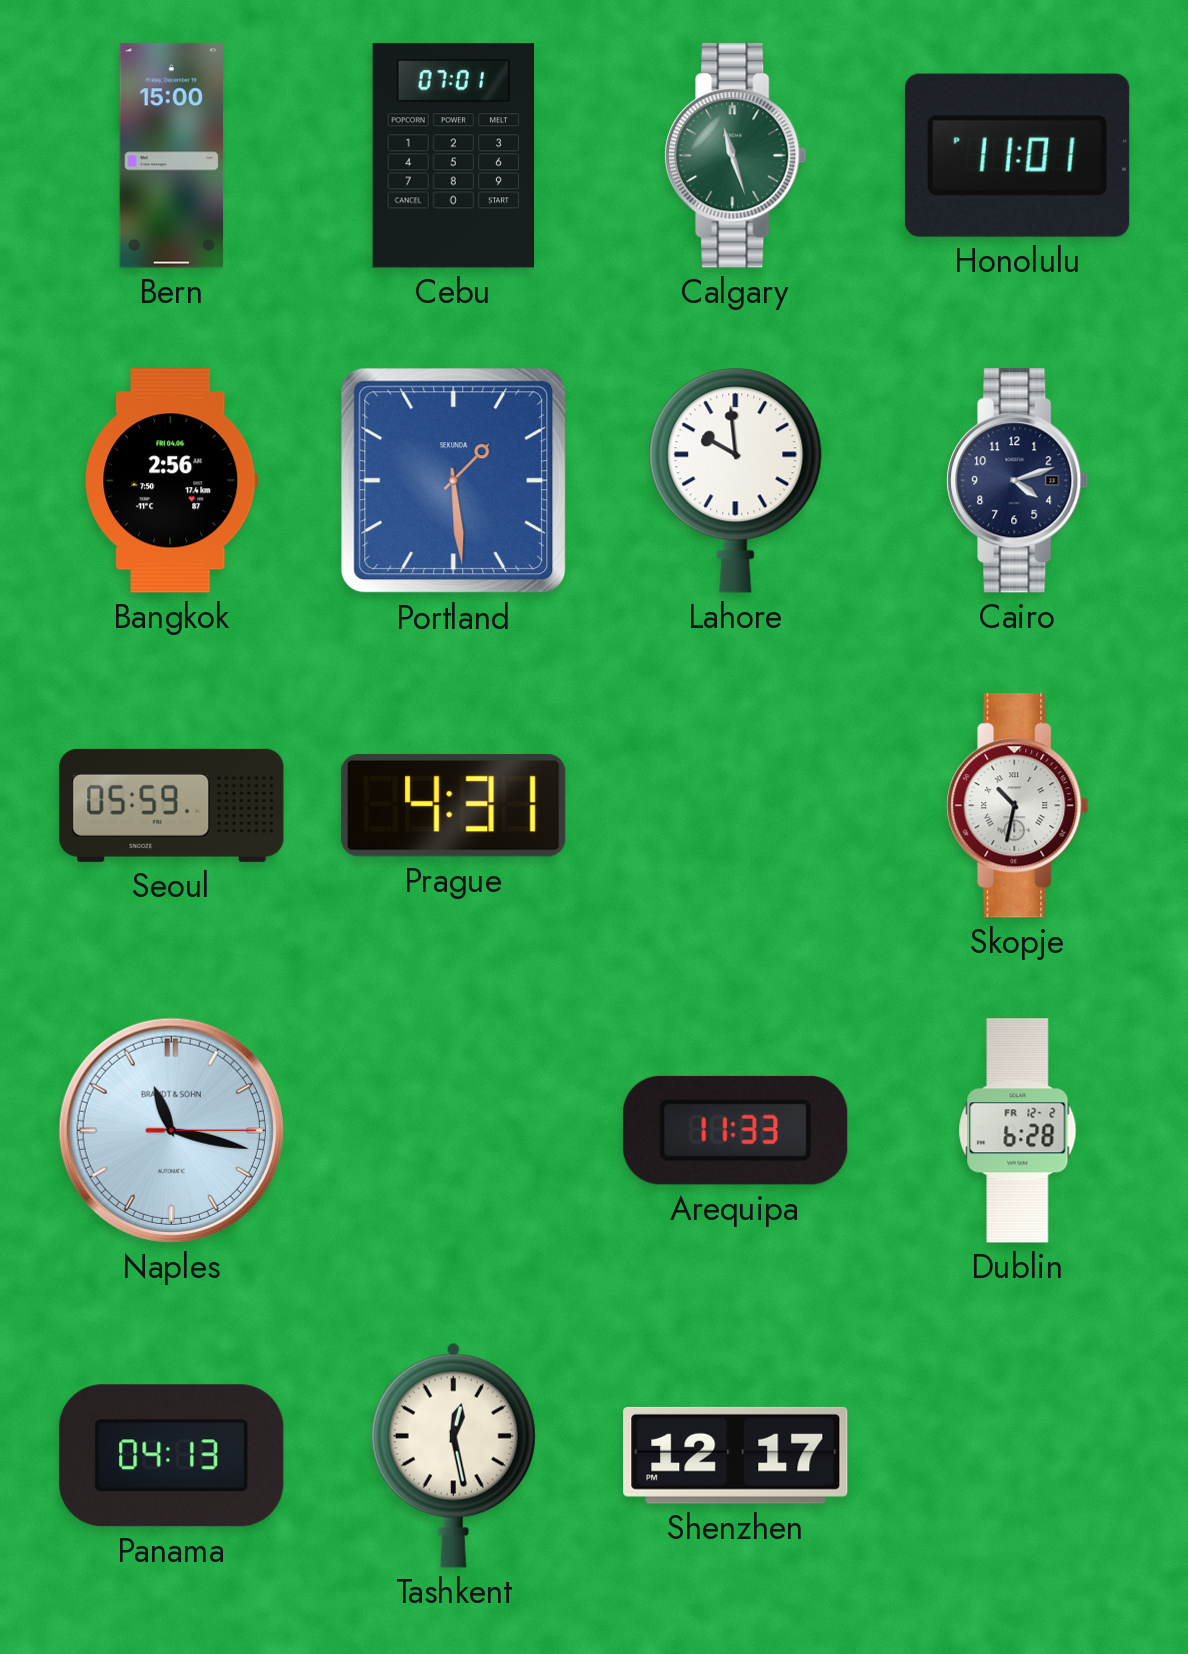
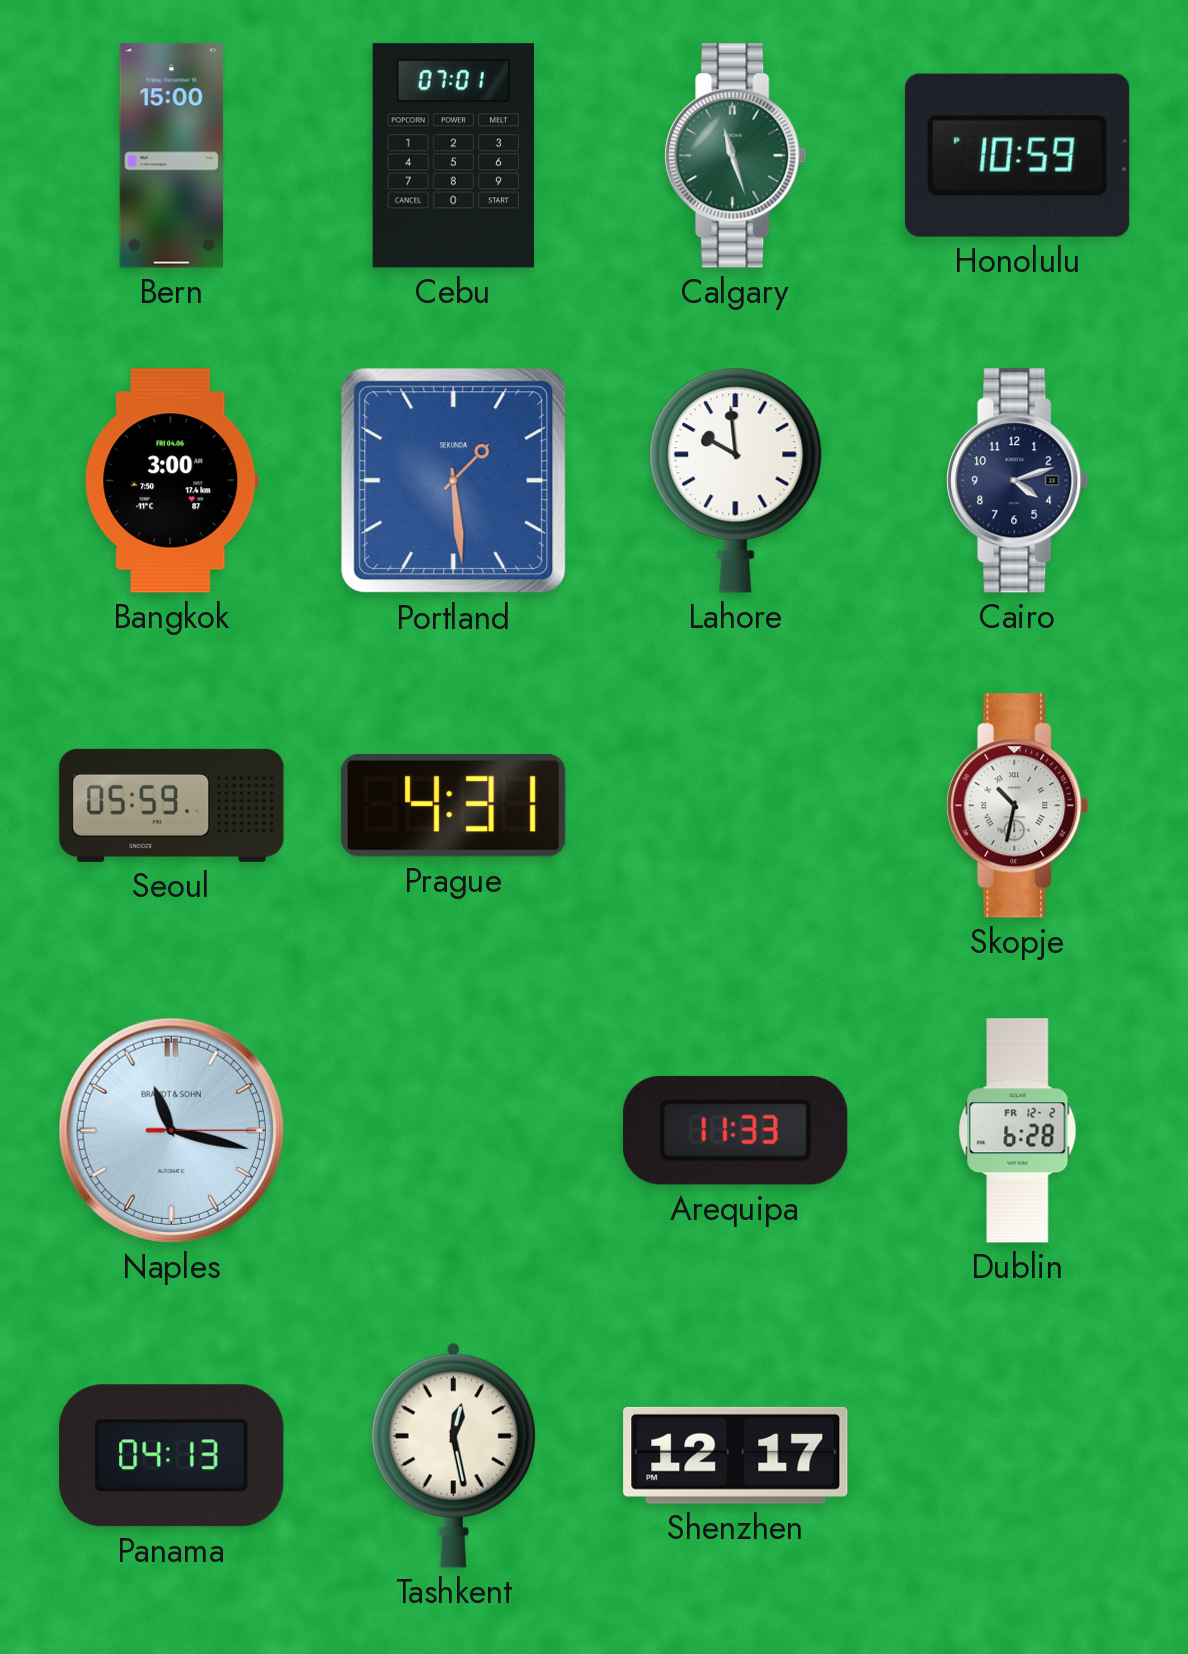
Honolulu: 11:01 -> 10:59
Bangkok: 2:56 -> 3:00
